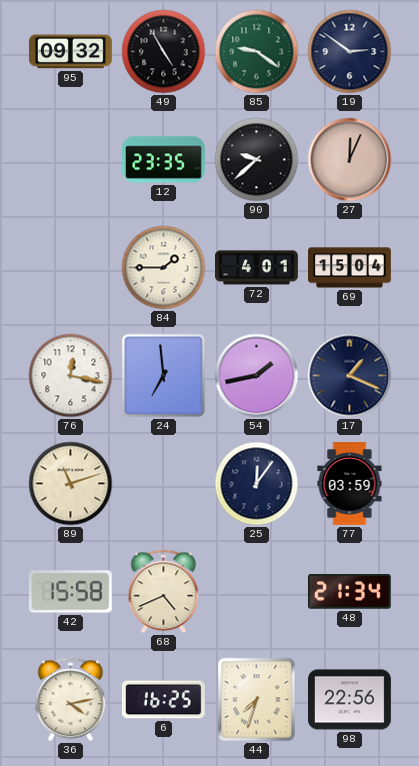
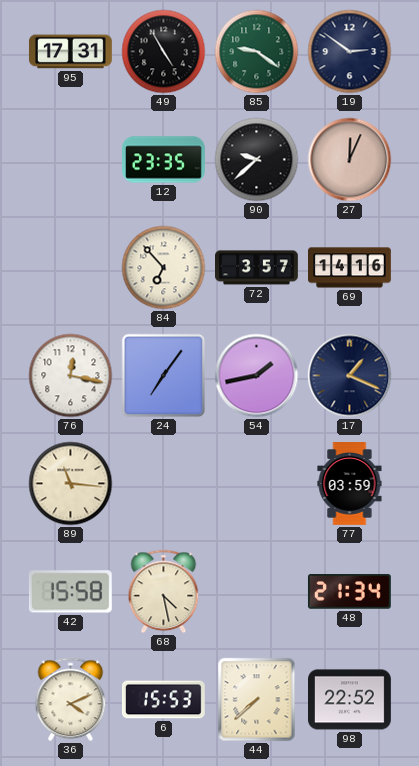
95: 09:32 -> 17:31
84: 1:45 -> 6:53
72: 4:01 -> 3:57
69: 15:04 -> 14:16
24: 6:59 -> 7:06
89: 11:12 -> 11:16
25: 12:06 -> none
68: 4:41 -> 4:28
36: 4:13 -> 4:11
6: 16:25 -> 15:53
44: 7:33 -> 7:38
98: 22:56 -> 22:52
